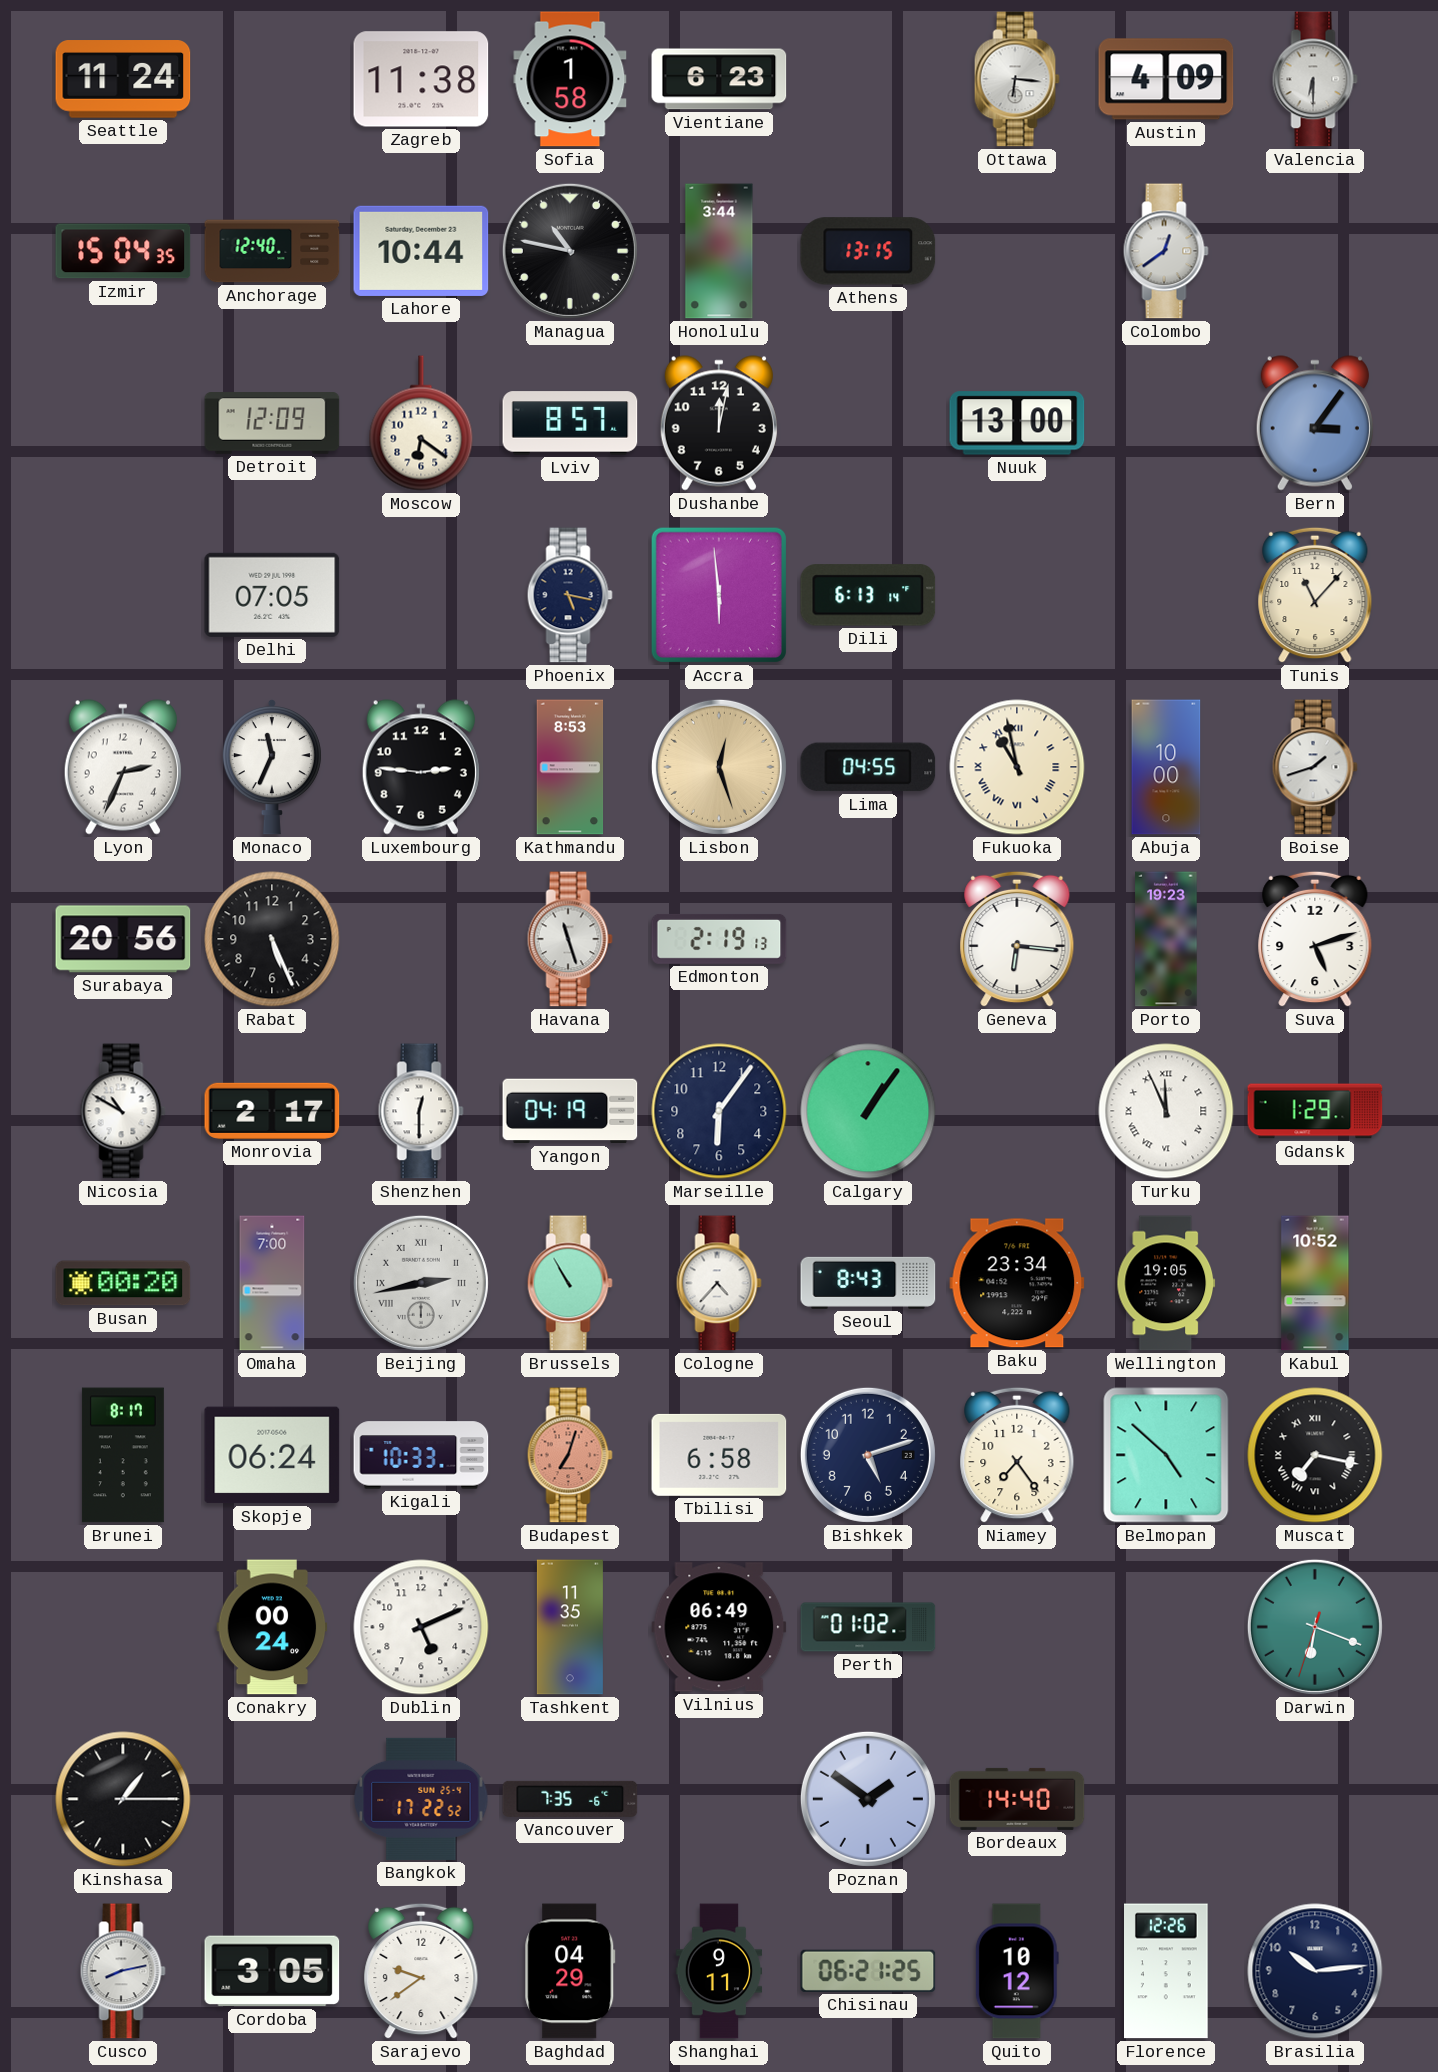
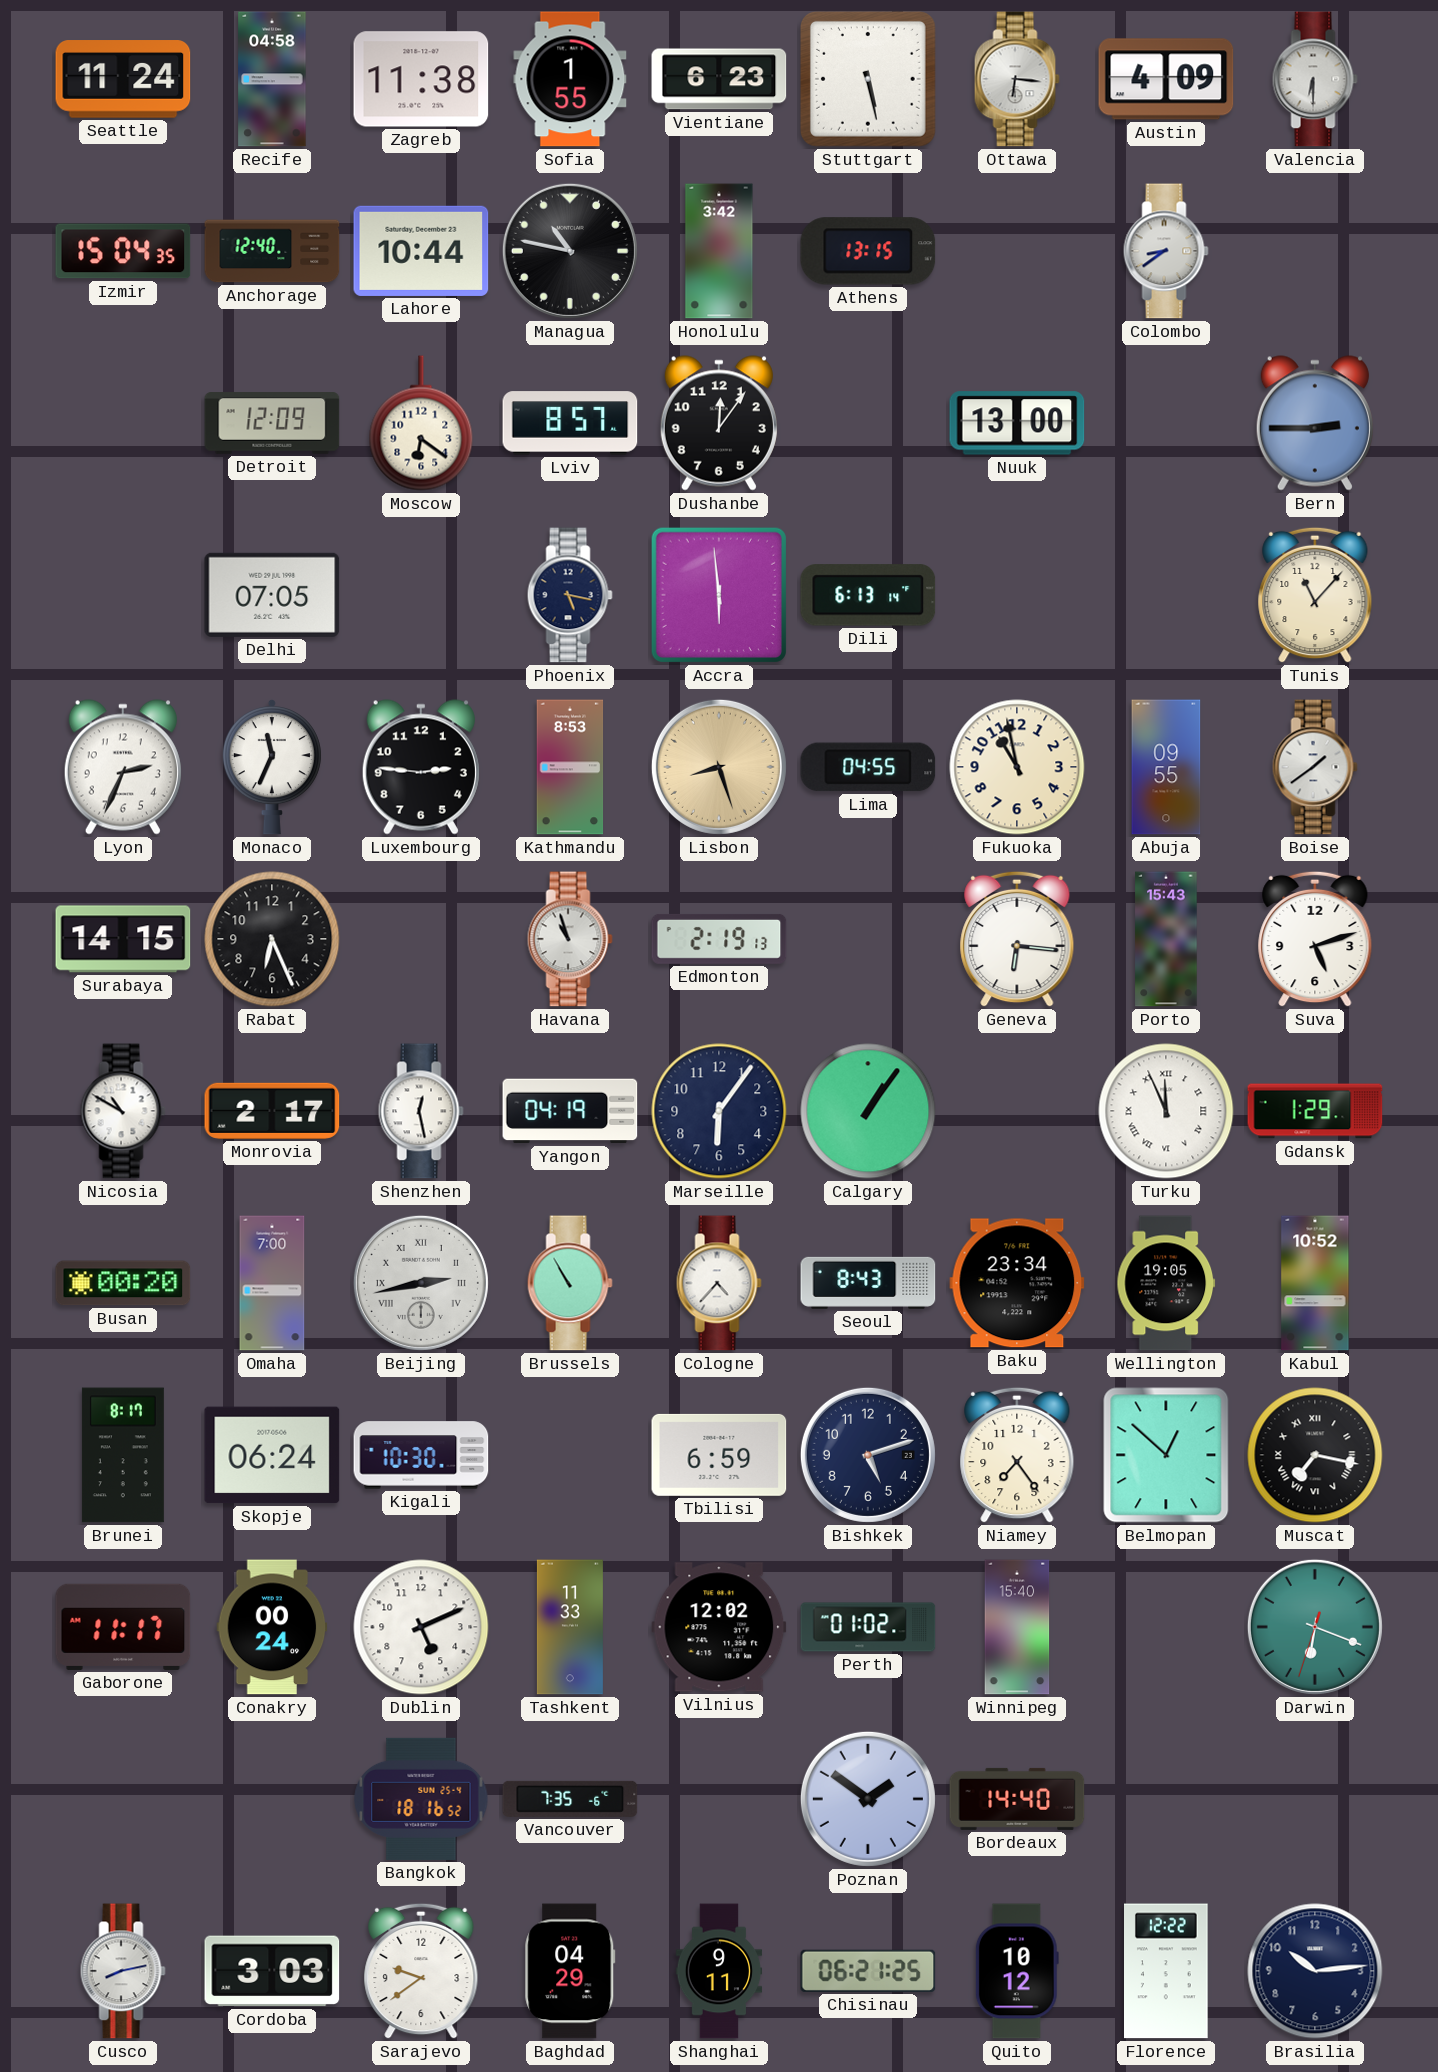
Recife: none -> 04:58
Sofia: 1:58 -> 1:55
Stuttgart: none -> 5:28
Honolulu: 3:44 -> 3:42
Colombo: 12:39 -> 8:39
Dushanbe: 12:02 -> 12:06
Bern: 3:06 -> 2:45
Lisbon: 12:27 -> 8:27
Fukuoka numerals: Roman -> Arabic
Abuja: 10:00 -> 09:55
Boise: 1:42 -> 1:39
Surabaya: 20:56 -> 14:15
Rabat: 5:26 -> 6:26
Havana: 11:27 -> 10:57
Porto: 19:23 -> 15:43
Shenzhen: 12:30 -> 12:28
Kigali: 10:33 -> 10:30
Budapest: 7:03 -> none
Tbilisi: 6:58 -> 6:59
Belmopan: 4:52 -> 12:52
Gaborone: none -> 11:17
Tashkent: 11:35 -> 11:33
Vilnius: 06:49 -> 12:02
Winnipeg: none -> 15:40
Kinshasa: 1:15 -> none
Bangkok: 17:22 -> 18:16
Cordoba: 3:05 -> 3:03
Florence: 12:26 -> 12:22
